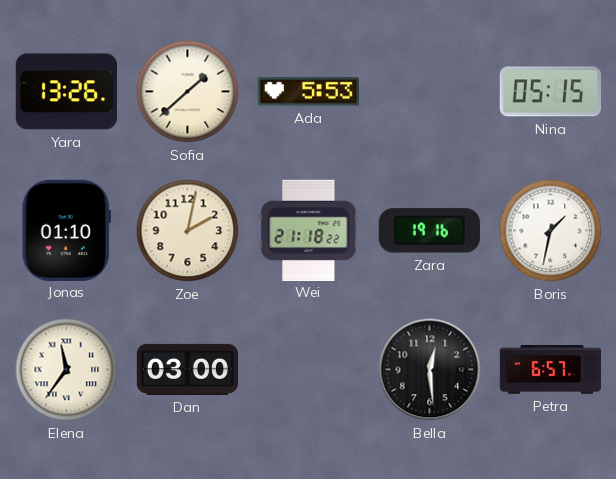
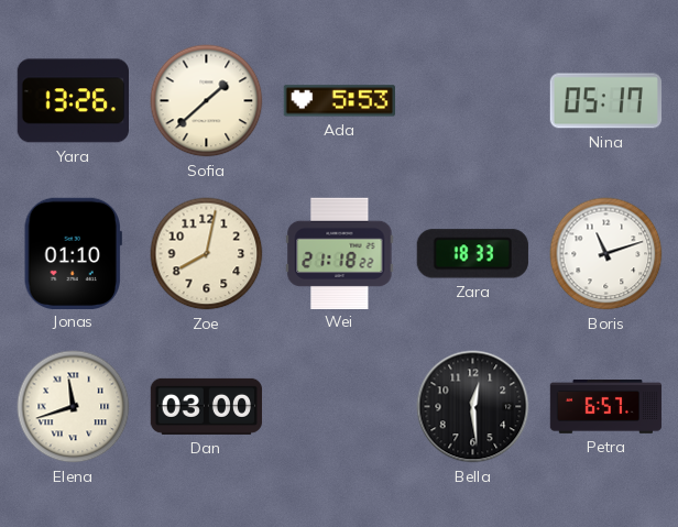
Nina: 05:15 -> 05:17
Zoe: 2:02 -> 8:02
Zara: 19:16 -> 18:33
Boris: 1:32 -> 11:12
Elena: 11:36 -> 11:42
